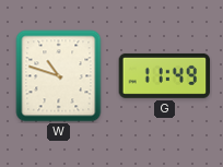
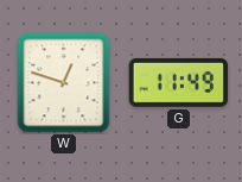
W: 10:48 -> 12:48
